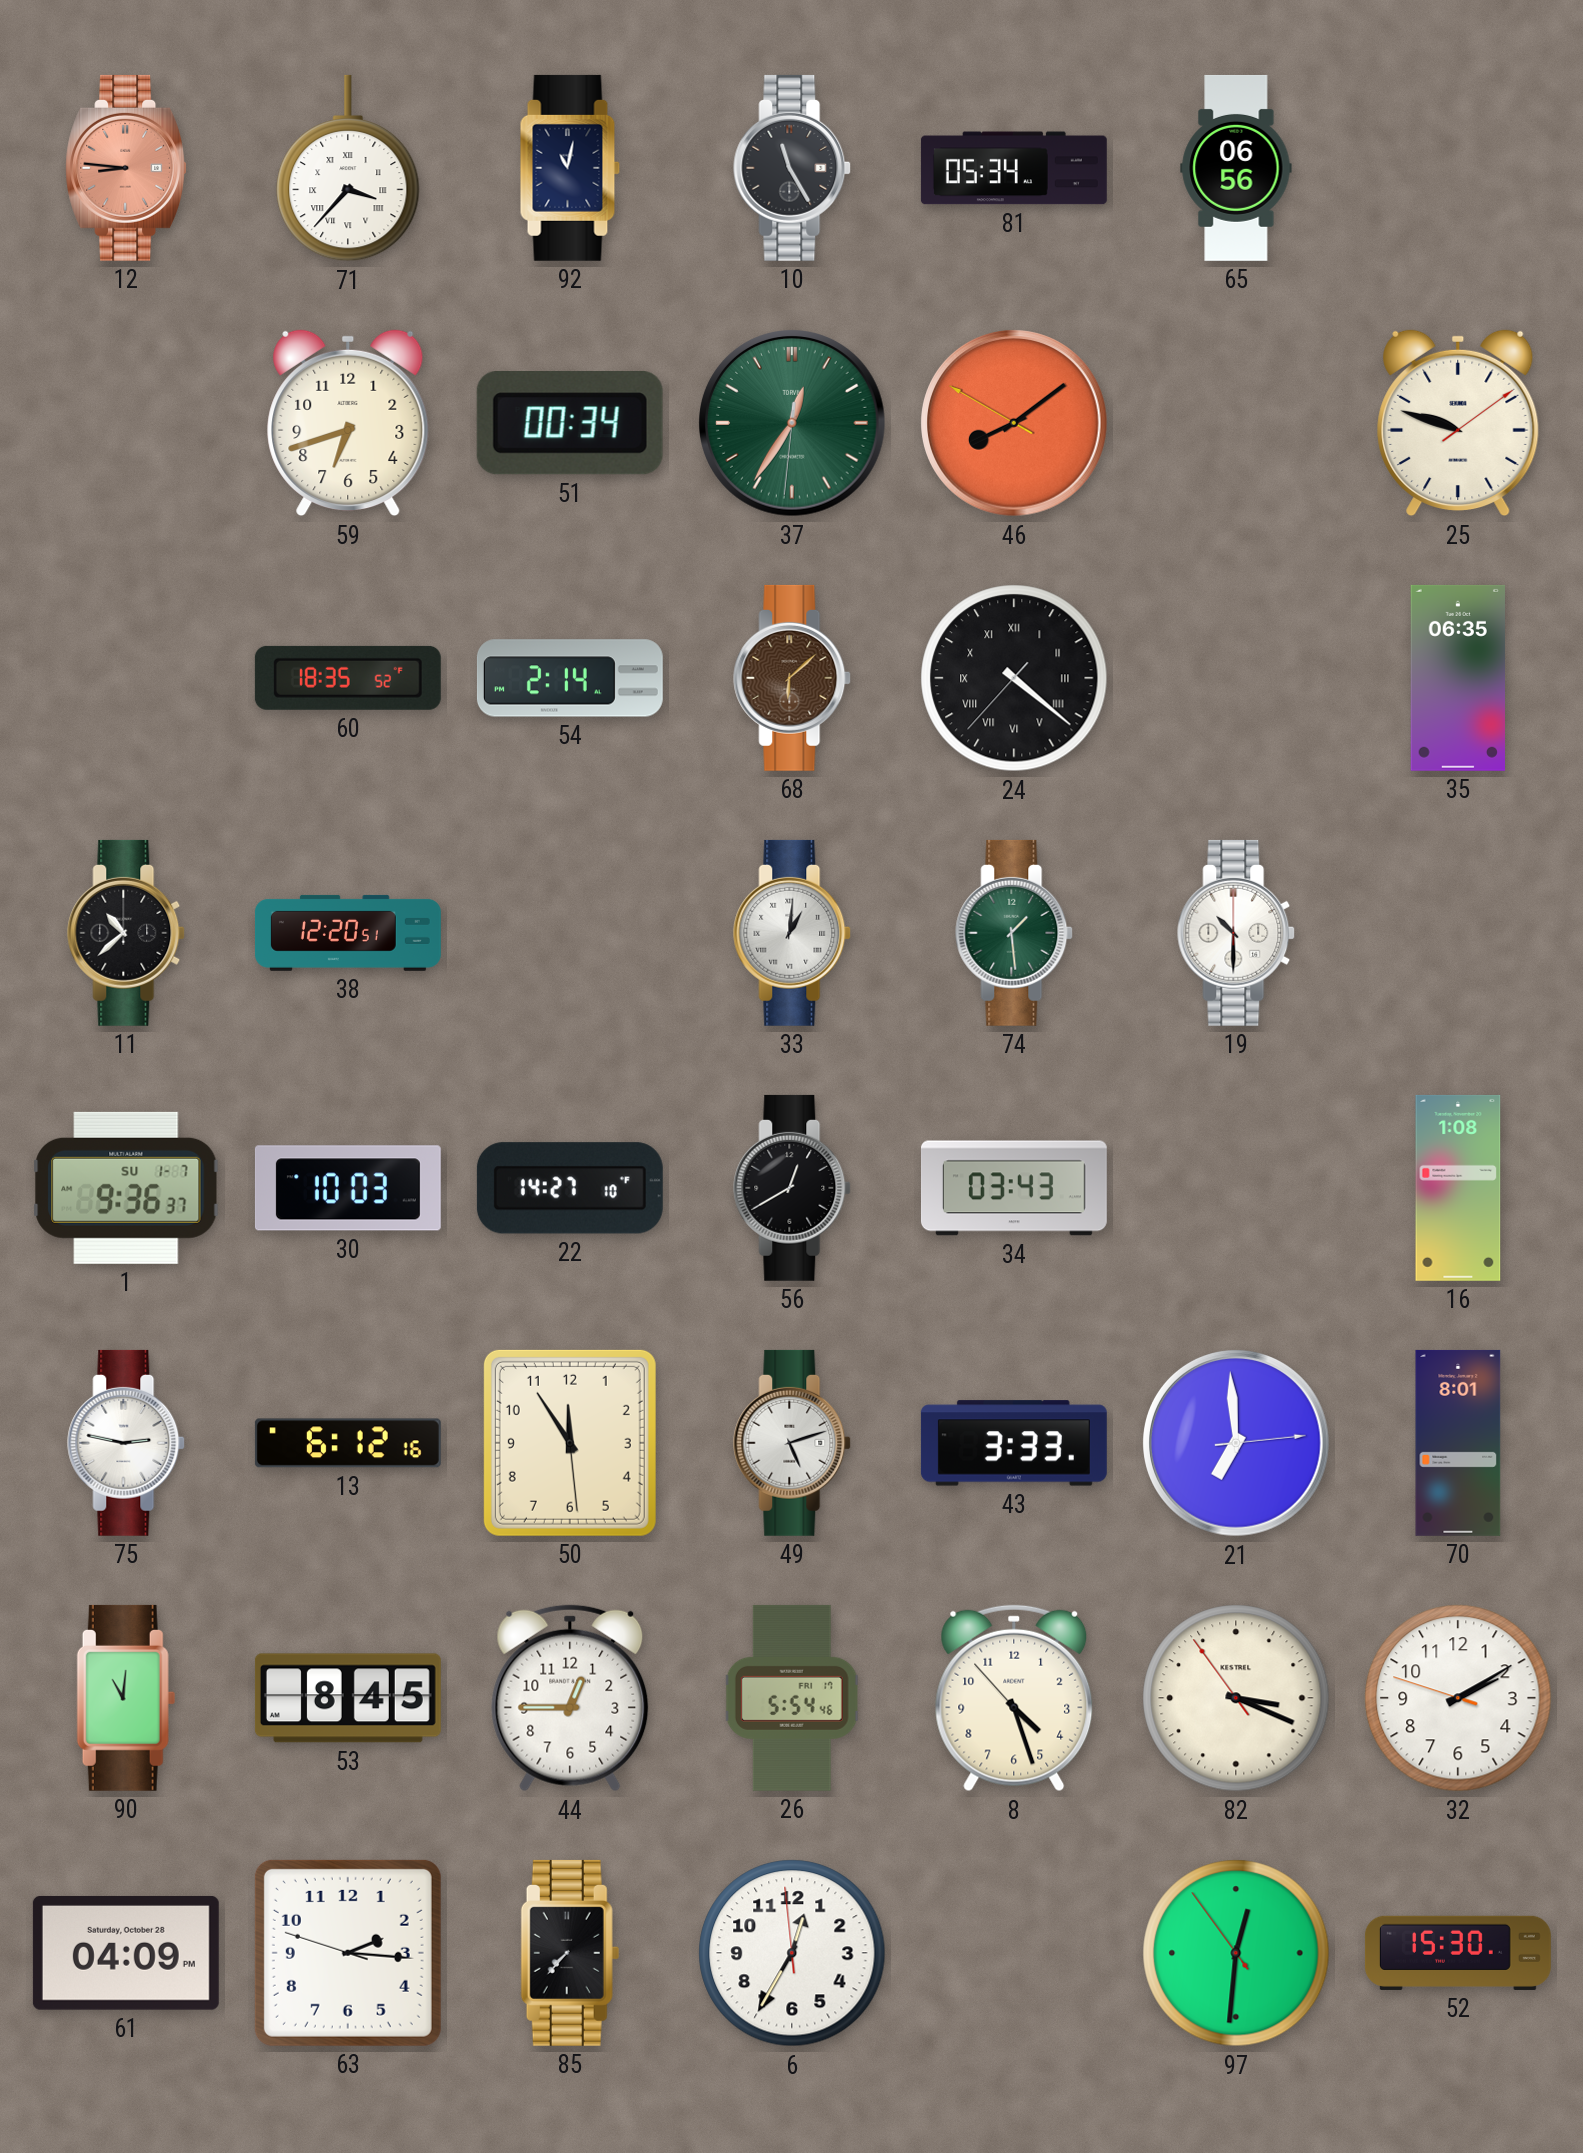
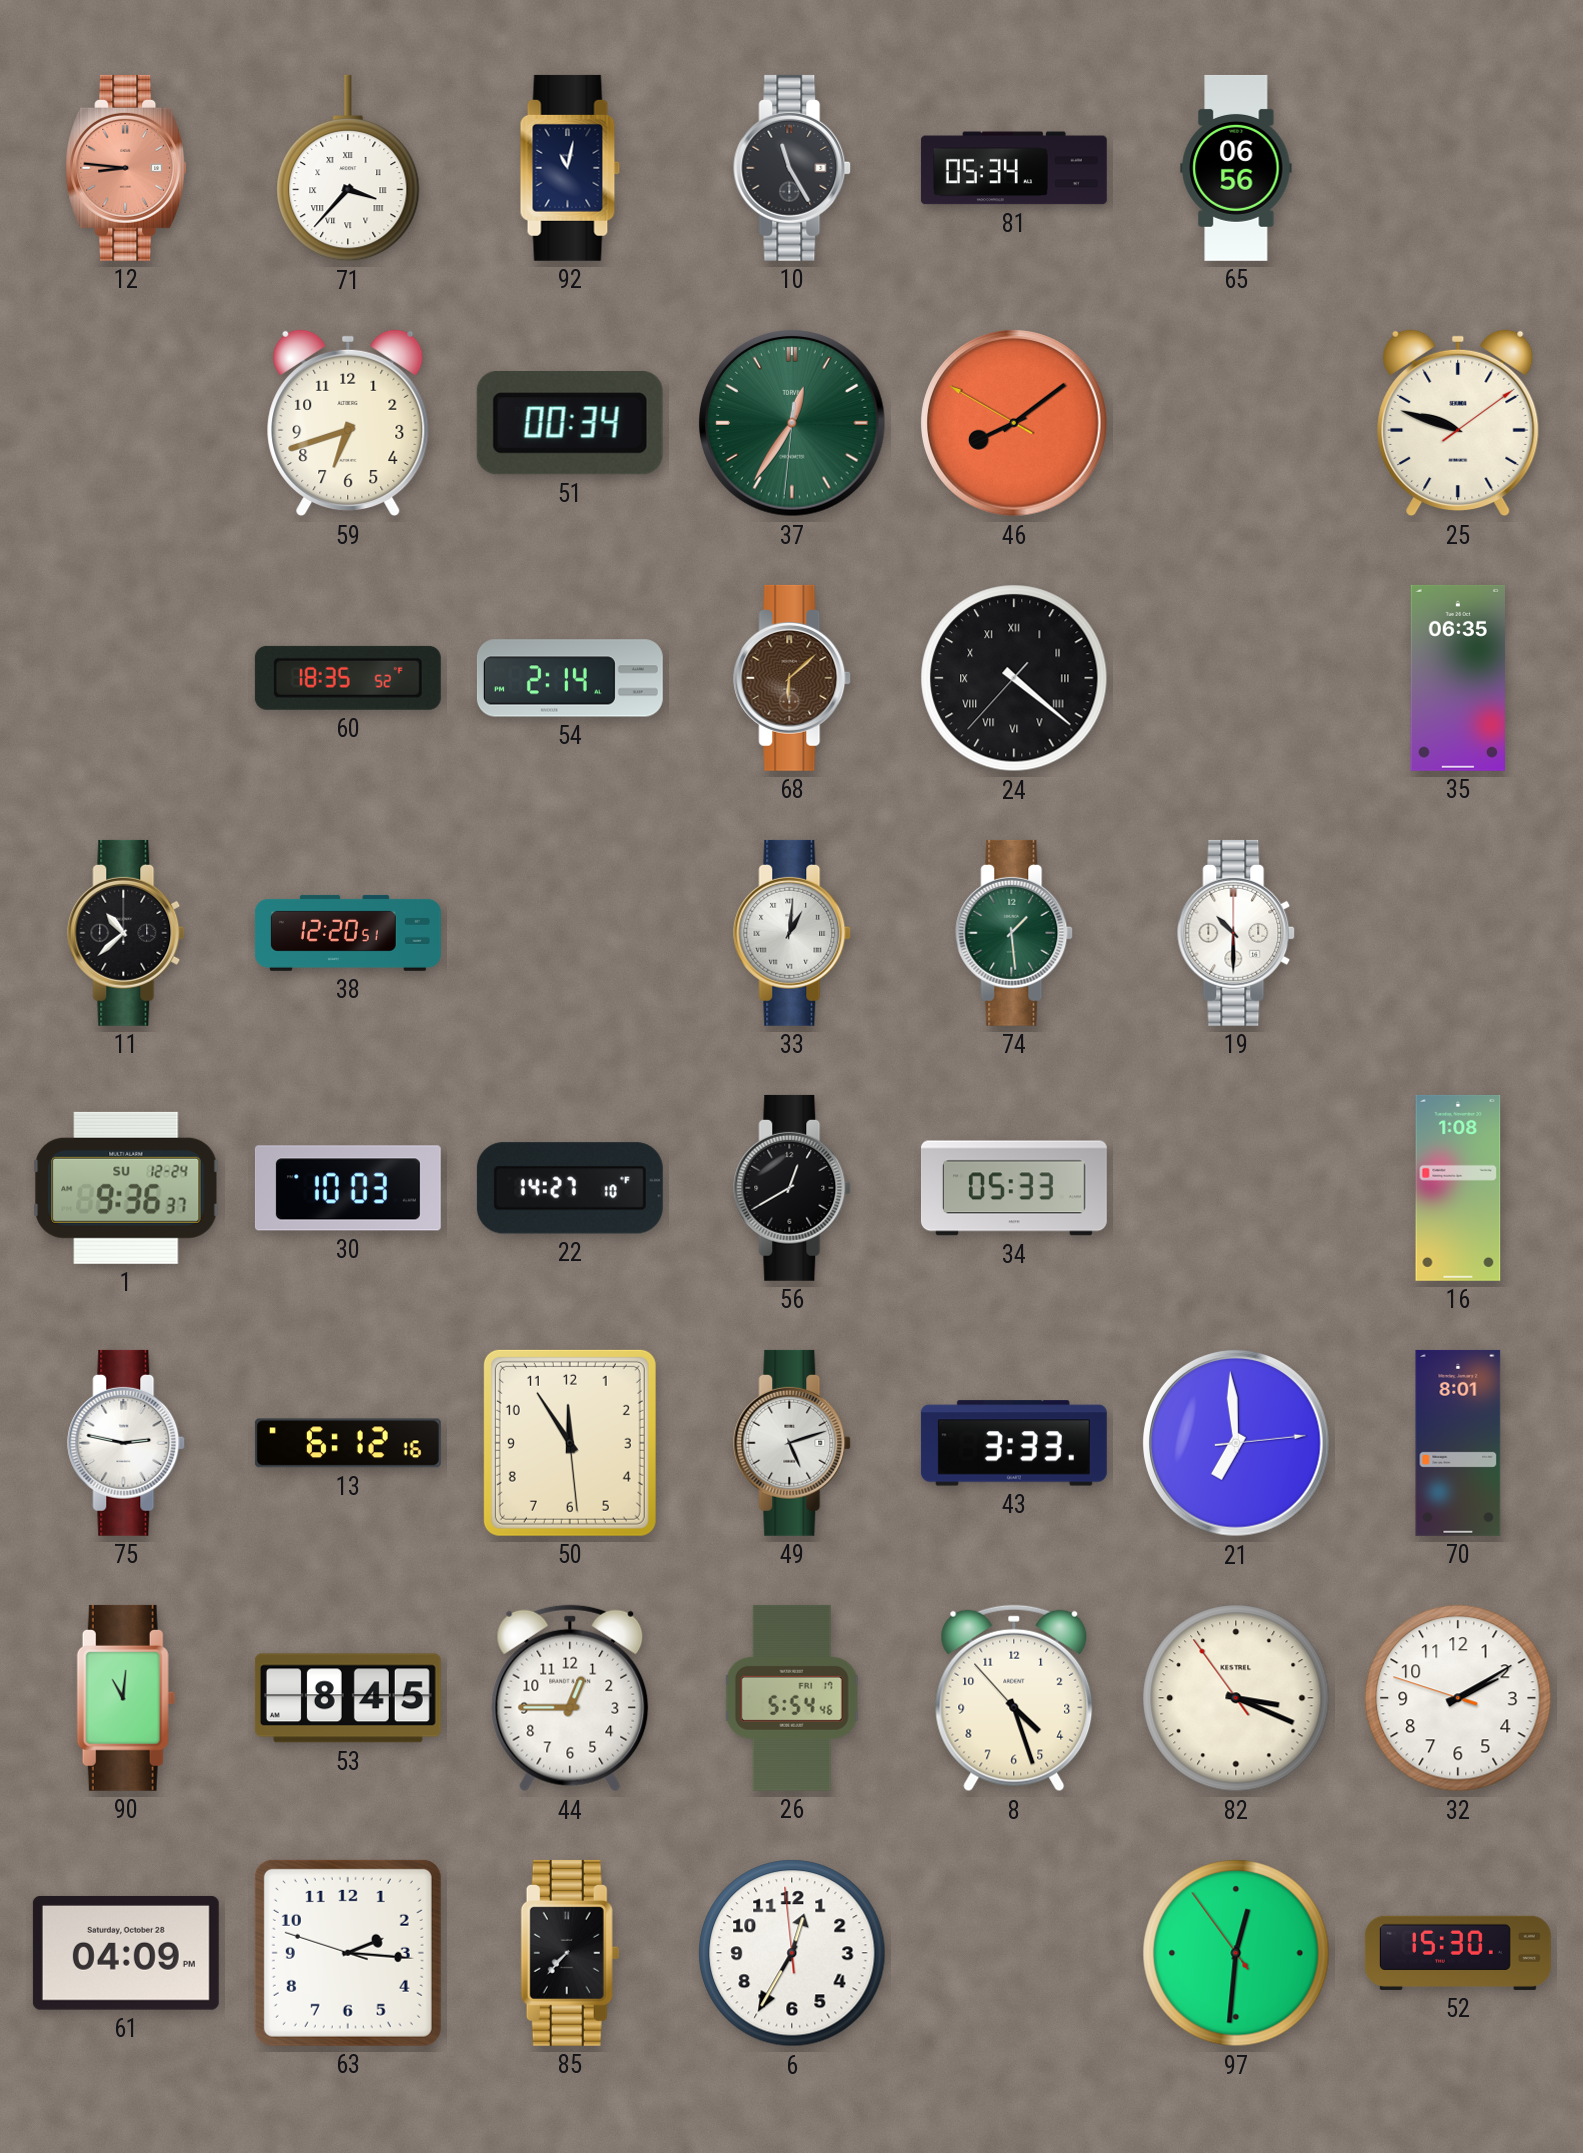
1 date: SU 1-7 -> SU 12-24
34: 03:43 -> 05:33
